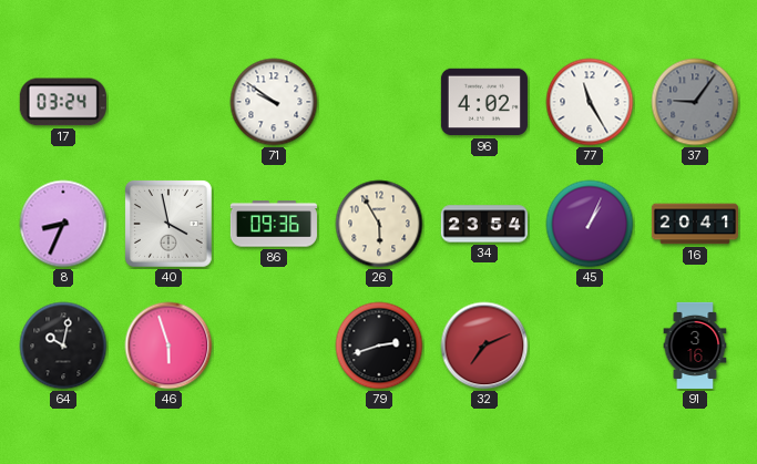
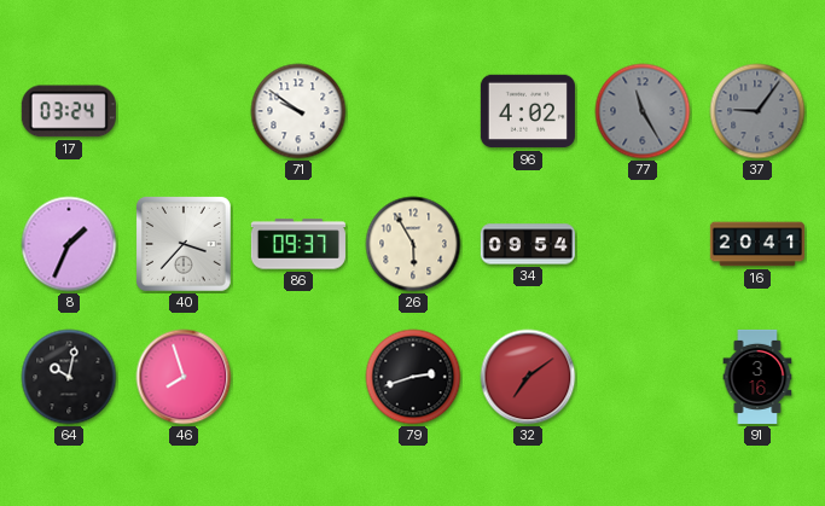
77 dial: white -> grey
8: 8:34 -> 1:34
40: 3:58 -> 3:37
86: 09:36 -> 09:37
34: 23:54 -> 09:54
45: 1:04 -> none
46: 5:57 -> 7:57
32: 7:11 -> 7:09
